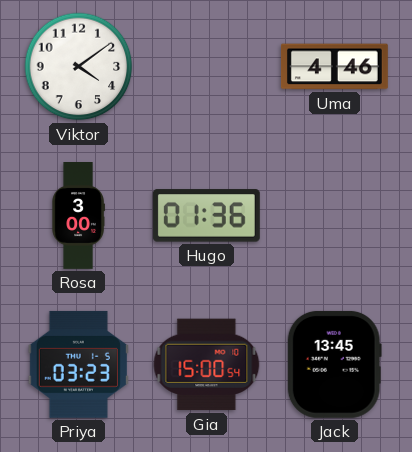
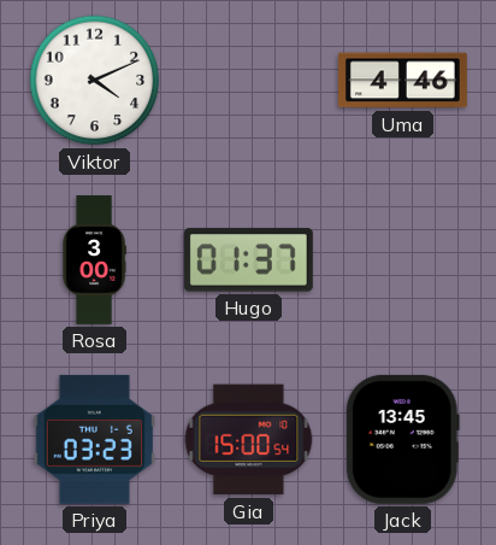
Viktor: 4:09 -> 4:11
Hugo: 01:36 -> 01:37
